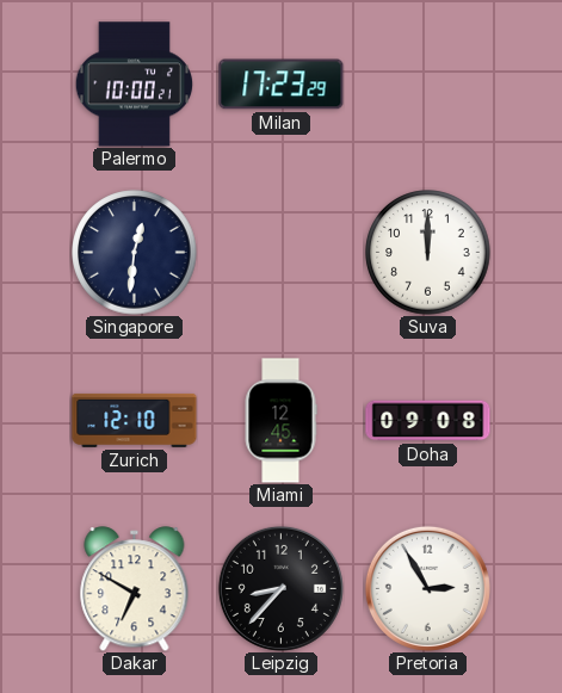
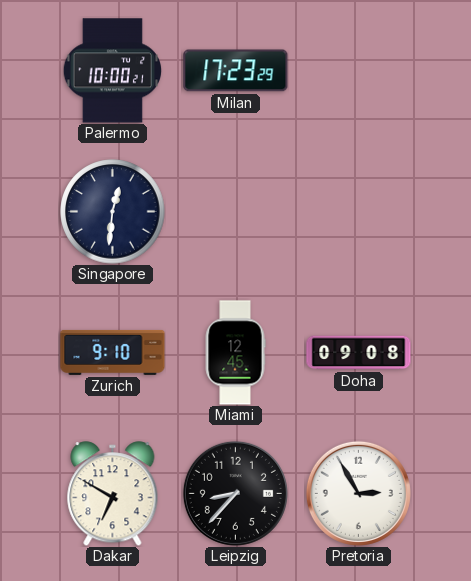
Suva: 12:00 -> none
Zurich: 12:10 -> 9:10
